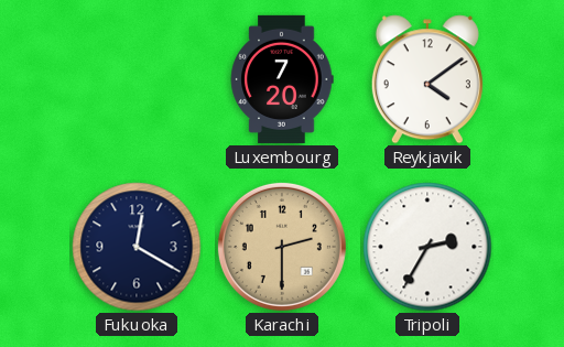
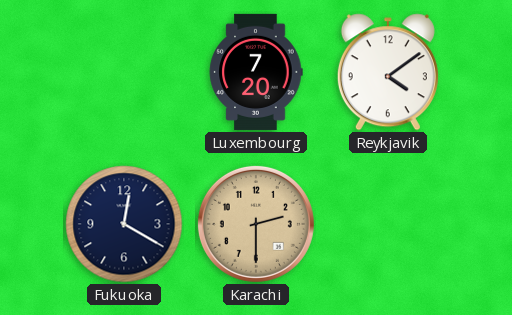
Tripoli: 2:35 -> none
